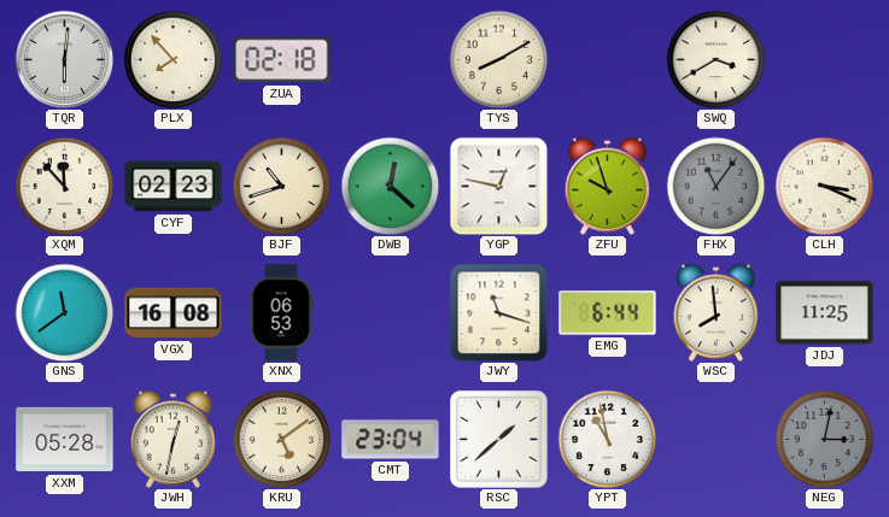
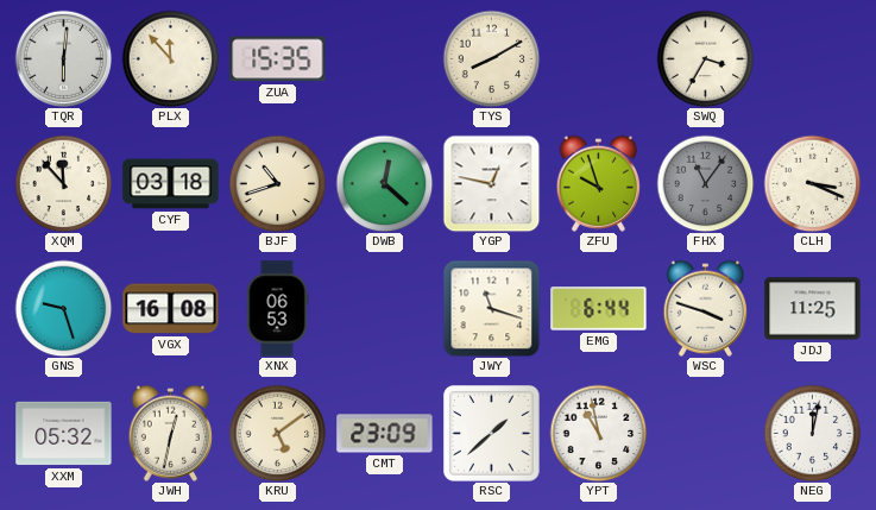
PLX: 7:53 -> 11:53
ZUA: 02:18 -> 15:35
SWQ: 3:40 -> 3:35
CYF: 02:23 -> 03:18
GNS: 11:39 -> 9:27
WSC: 7:59 -> 3:48
XXM: 05:28 -> 05:32
CMT: 23:04 -> 23:09
NEG: 3:02 -> 12:02
NEG dial: grey -> white
